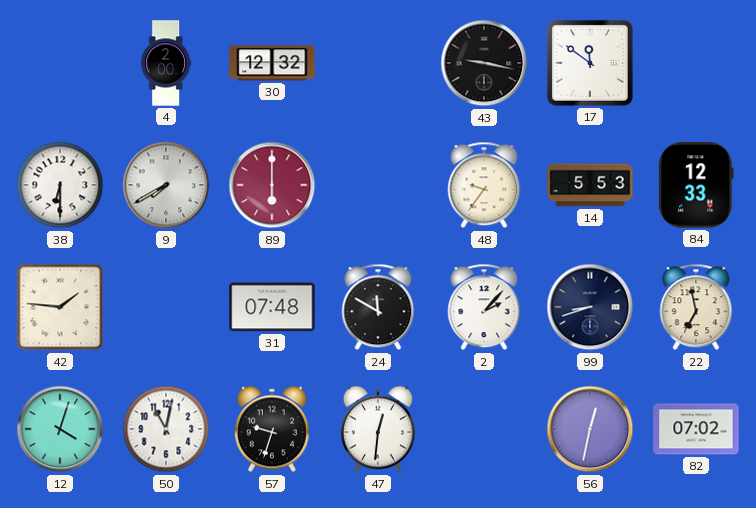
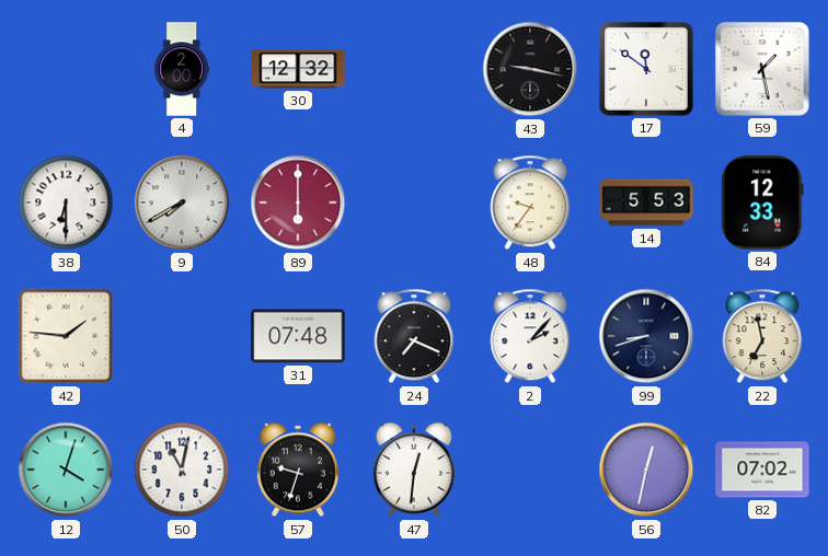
59: none -> 1:28
24: 11:50 -> 7:19
